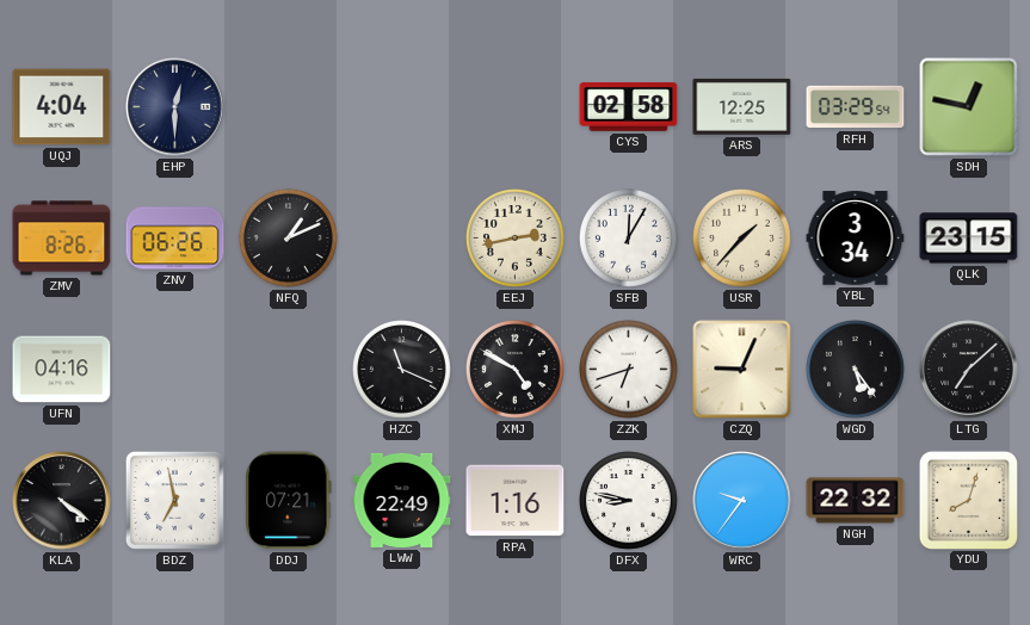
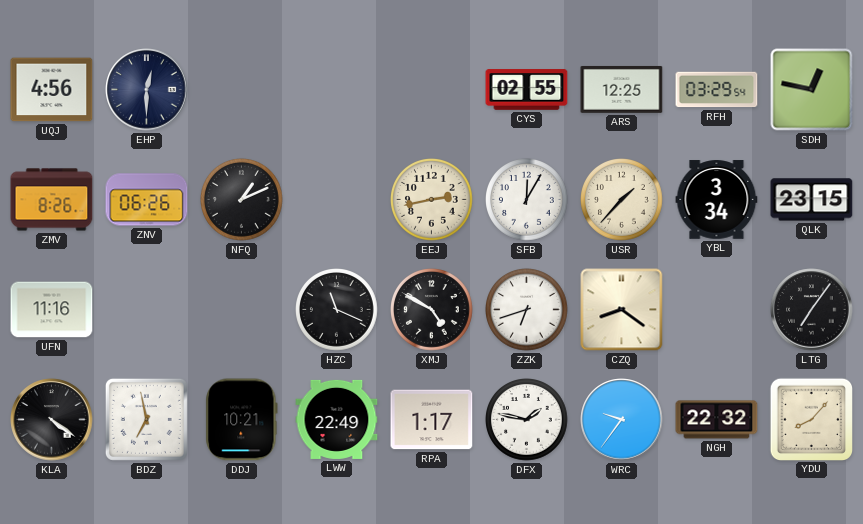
UQJ: 4:04 -> 4:56
CYS: 02:58 -> 02:55
UFN: 04:16 -> 11:16
CZQ: 9:04 -> 8:21
WGD: 5:24 -> none
LTG: 7:08 -> 7:06
DDJ: 07:21 -> 10:21
RPA: 1:16 -> 1:17
DFX: 8:47 -> 1:47
YDU: 8:03 -> 8:07
